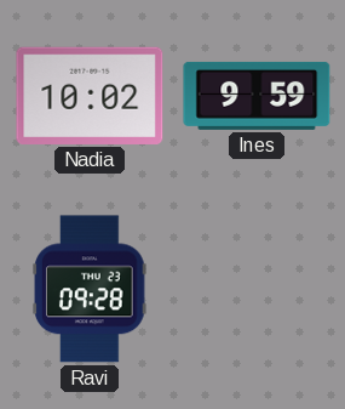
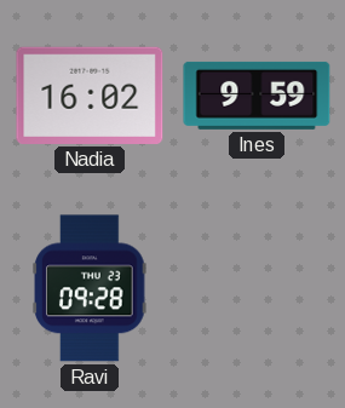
Nadia: 10:02 -> 16:02
